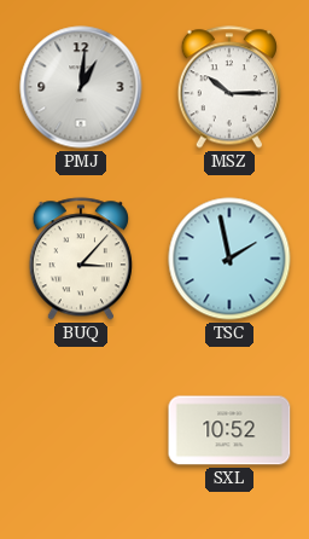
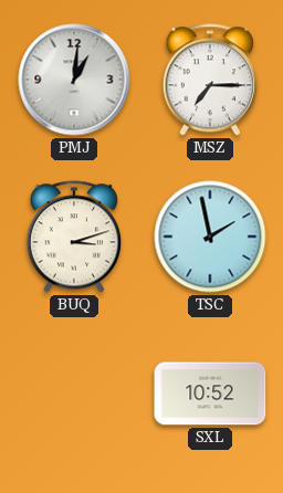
MSZ: 10:15 -> 7:15
BUQ: 3:07 -> 3:12
